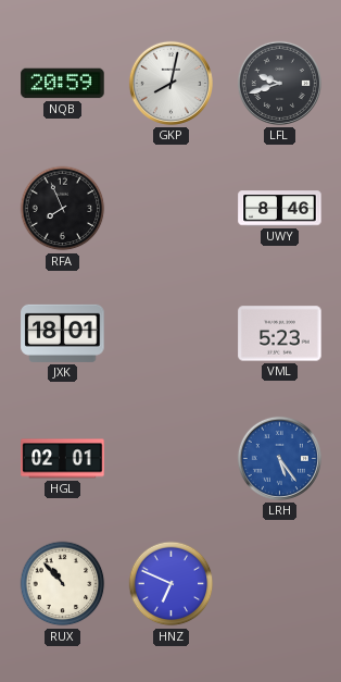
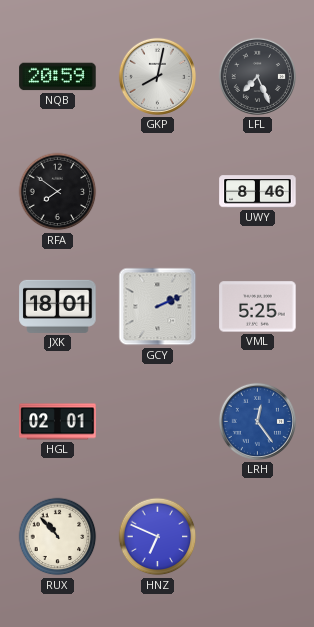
LFL: 9:42 -> 7:26
RFA: 7:56 -> 7:51
GCY: none -> 2:11
VML: 5:23 -> 5:25
LRH: 5:24 -> 12:24
